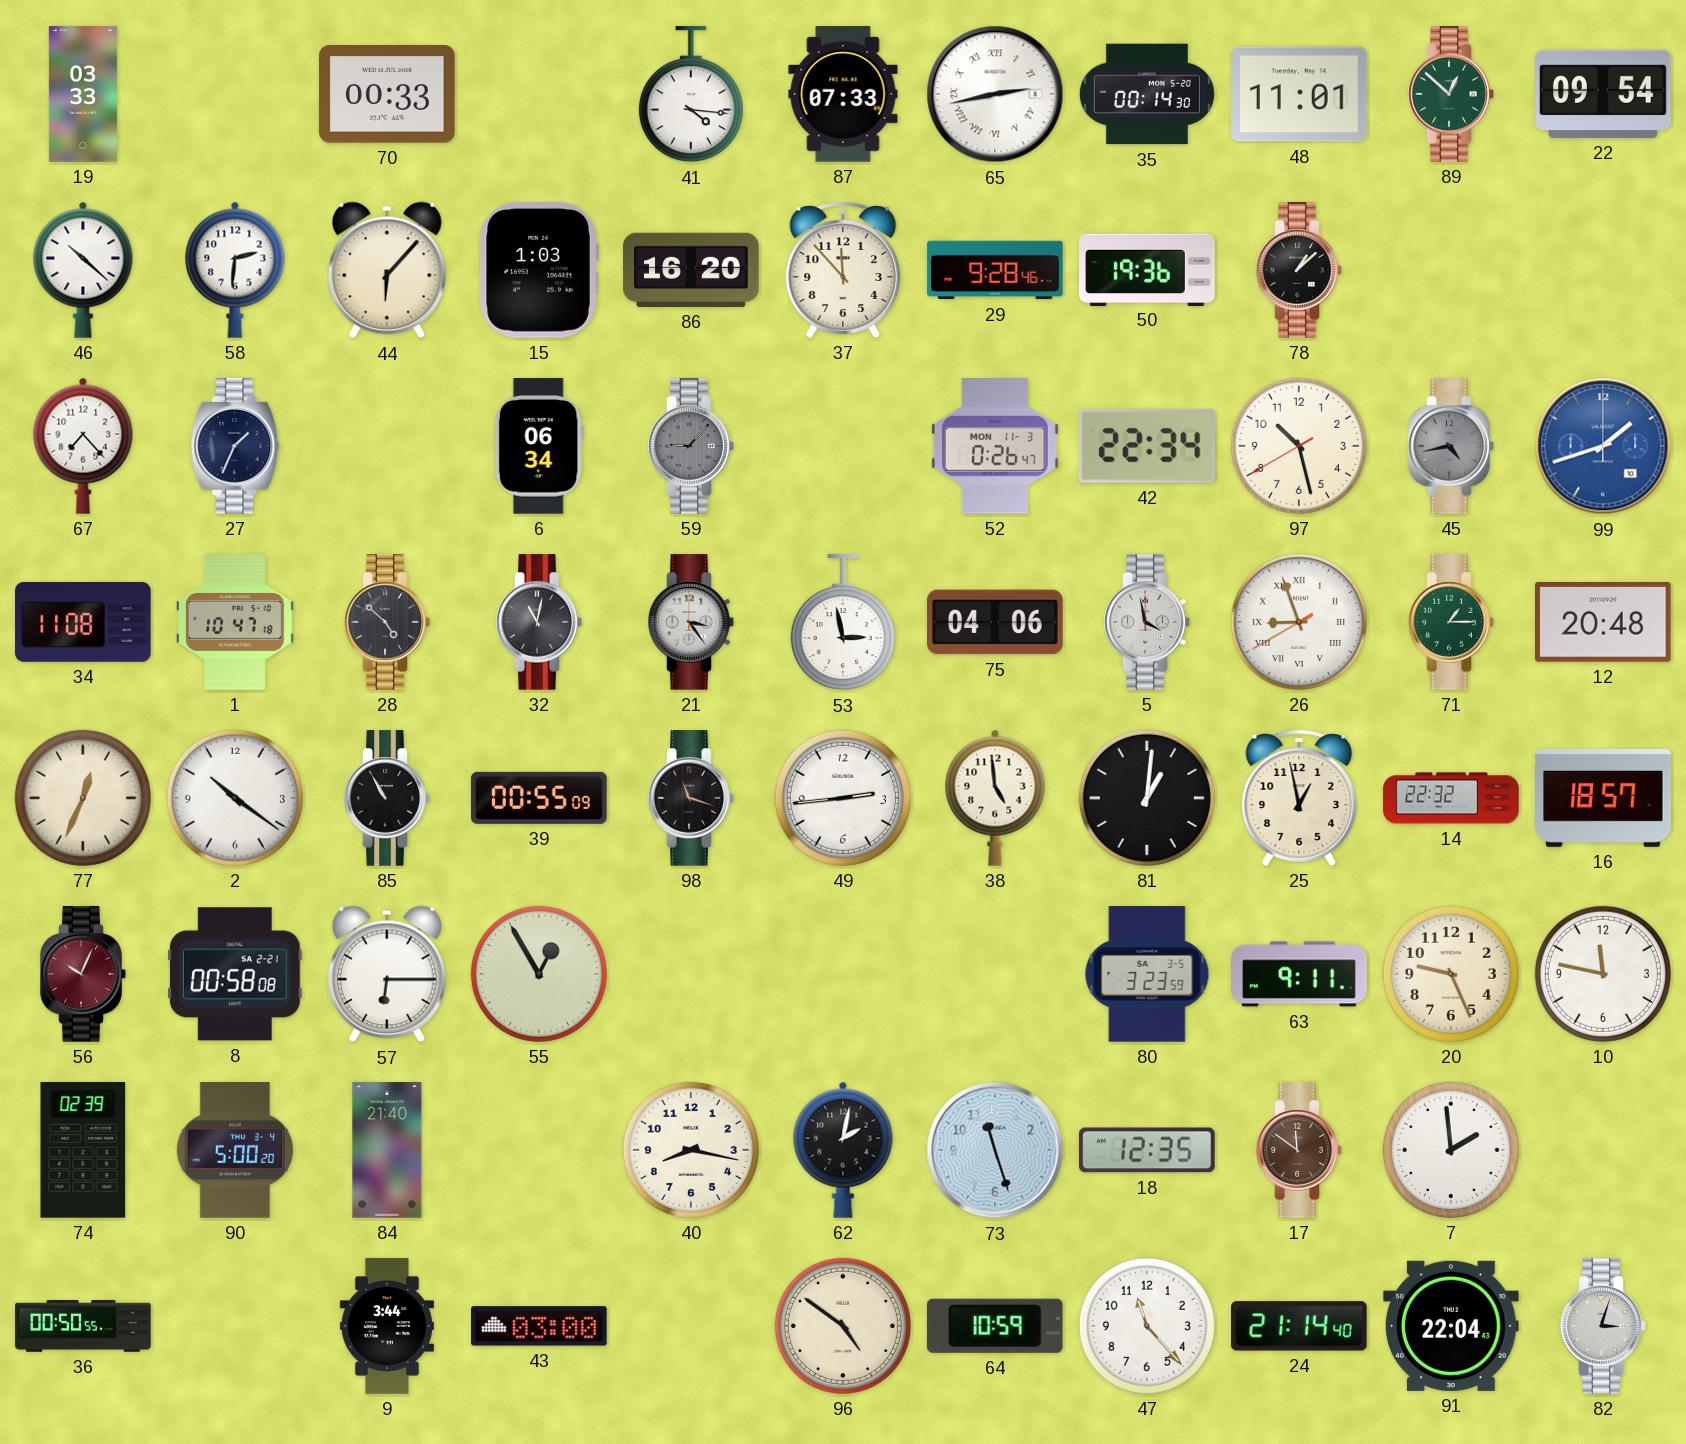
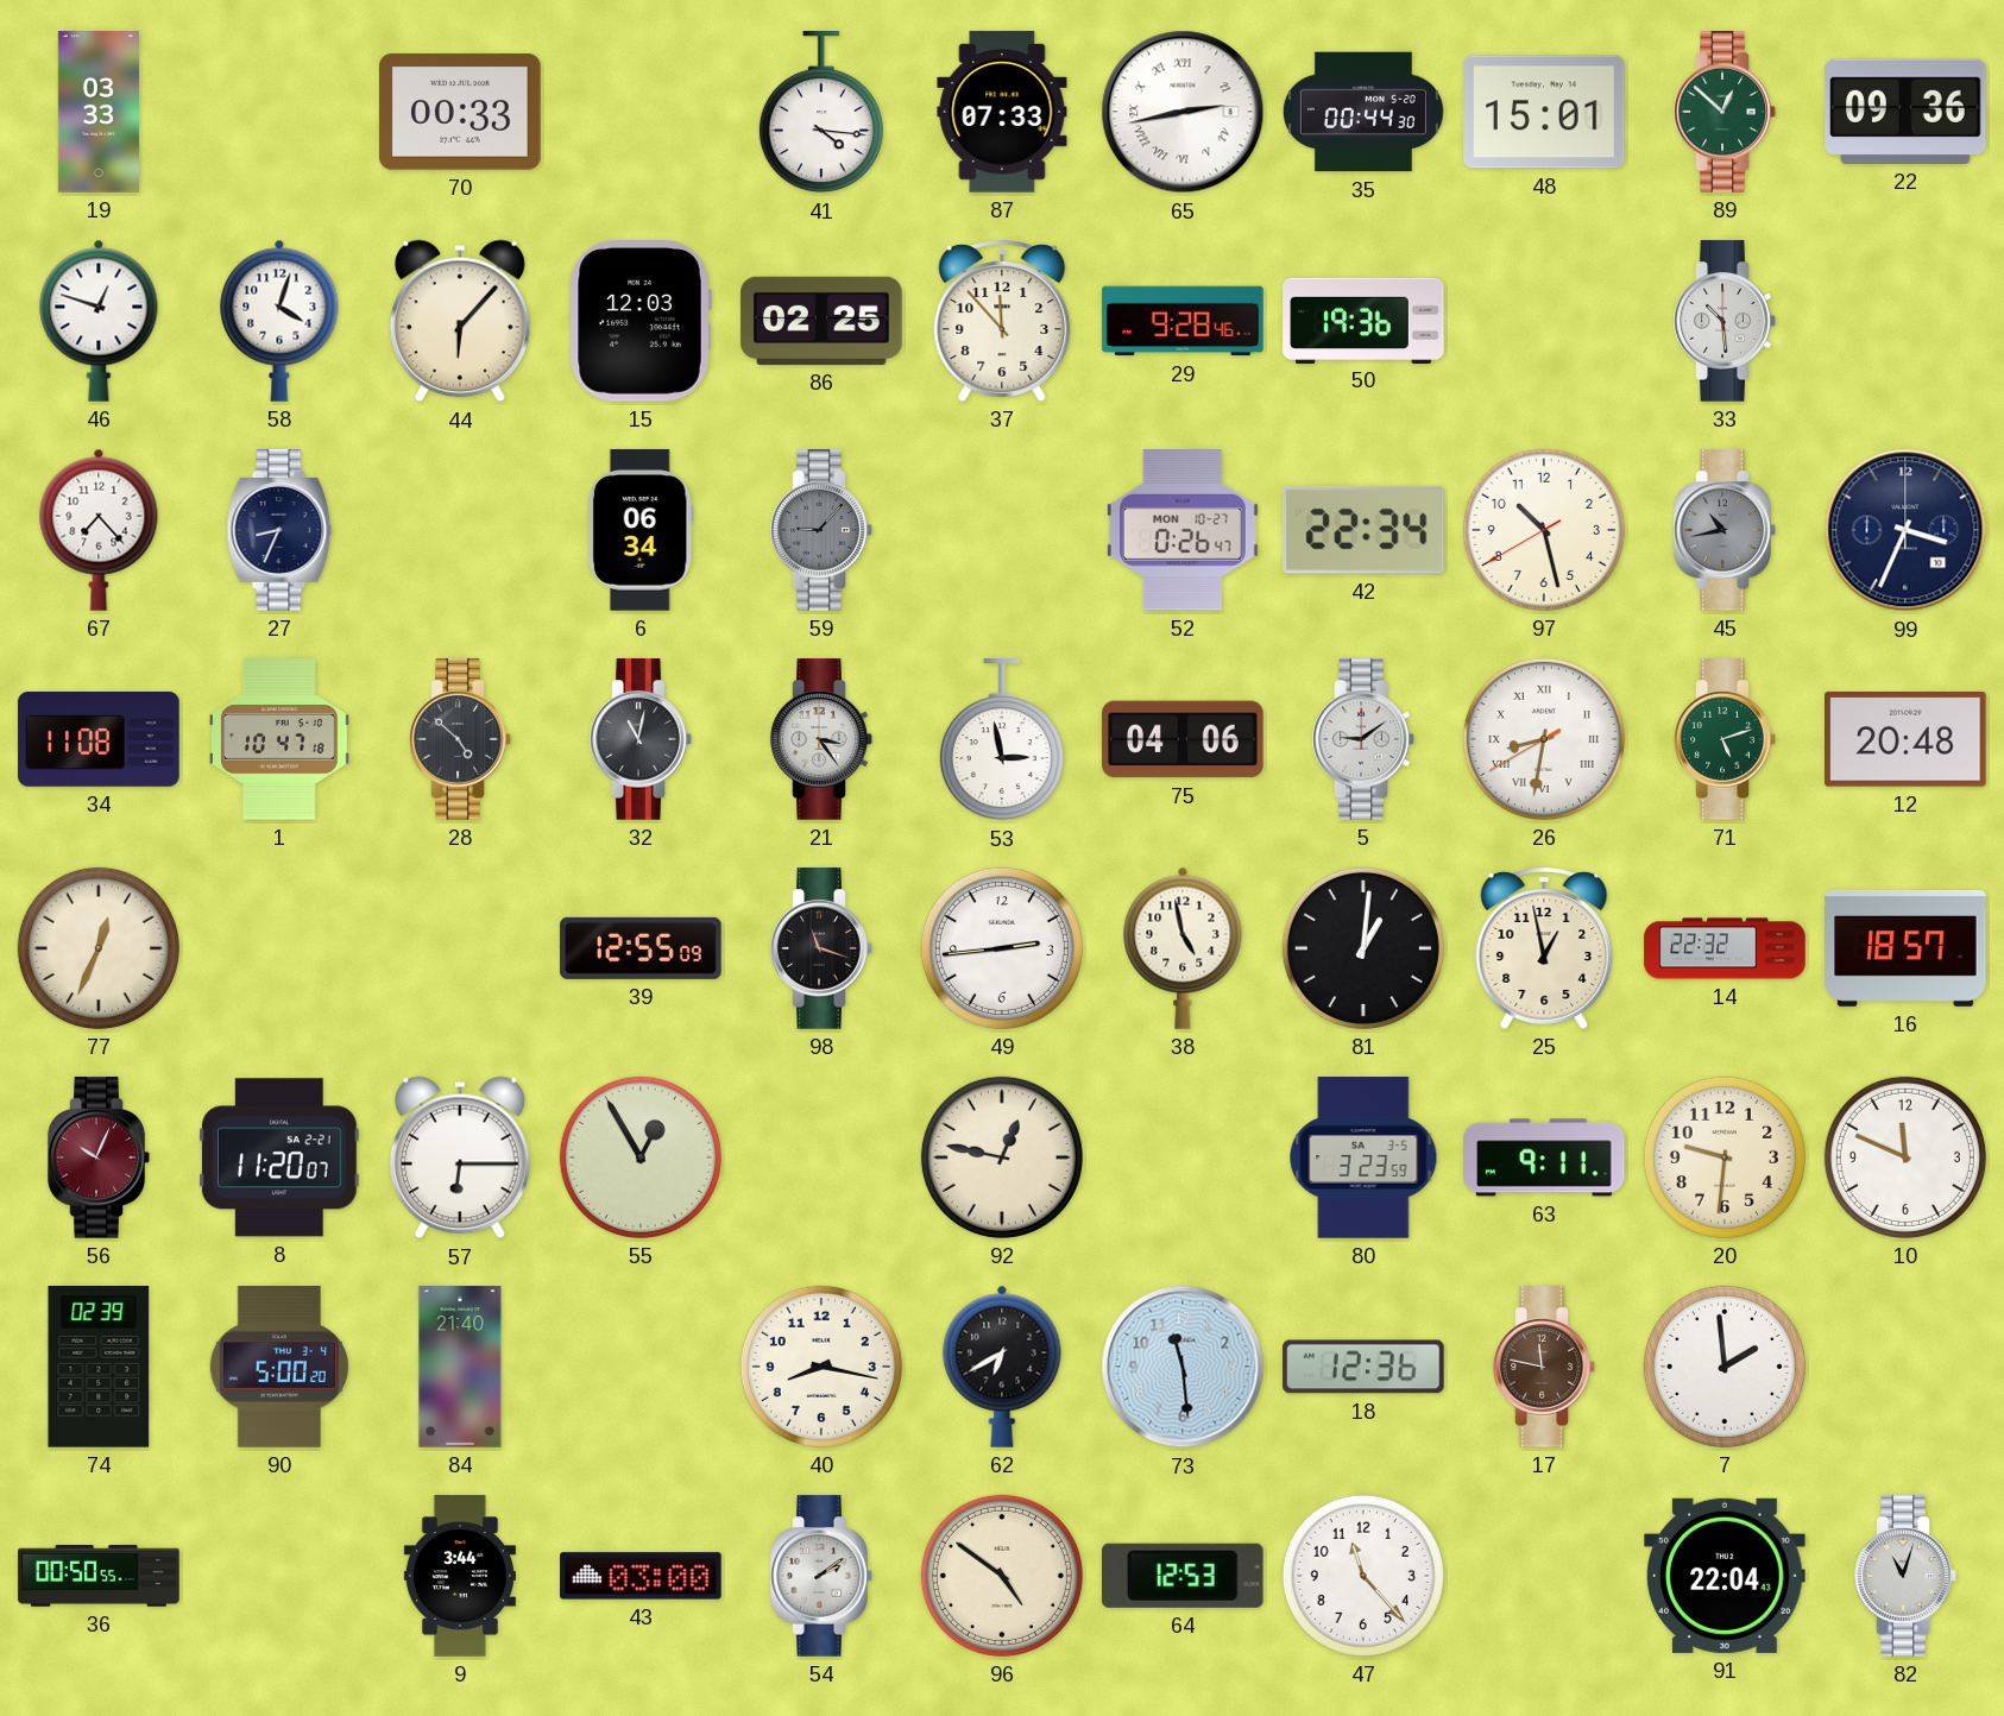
35: 00:14 -> 00:44
48: 11:01 -> 15:01
22: 09:54 -> 09:36
46: 10:22 -> 12:48
58: 2:31 -> 4:03
15: 1:03 -> 12:03
86: 16:20 -> 02:25
78: 1:08 -> none
33: none -> 10:29
27: 1:34 -> 8:34
52 date: MON 11-3 -> MON 10-27
45: 4:43 -> 10:43
99: 1:42 -> 3:34
99 dial: blue -> navy
5: 3:58 -> 9:09
26: 8:56 -> 8:31
71: 1:15 -> 5:12
2: 10:21 -> none
85: 10:55 -> none
39: 00:55 -> 12:55
38: 4:59 -> 4:58
8: 00:58 -> 11:20
92: none -> 12:47
20: 9:26 -> 9:31
10: 11:47 -> 11:49
62: 2:02 -> 6:40
73: 11:27 -> 11:29
18: 12:35 -> 12:36
17: 11:51 -> 11:47
54: none -> 2:09
64: 10:59 -> 12:53
24: 21:14 -> none
82: 3:03 -> 11:03
